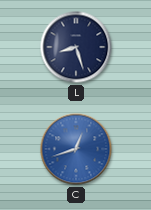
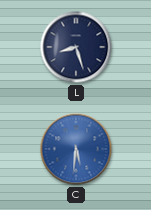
C: 12:42 -> 5:31
